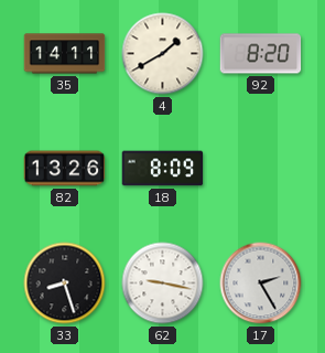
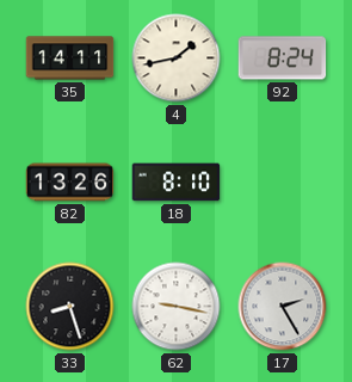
4: 1:40 -> 1:43
92: 8:20 -> 8:24
18: 8:09 -> 8:10
